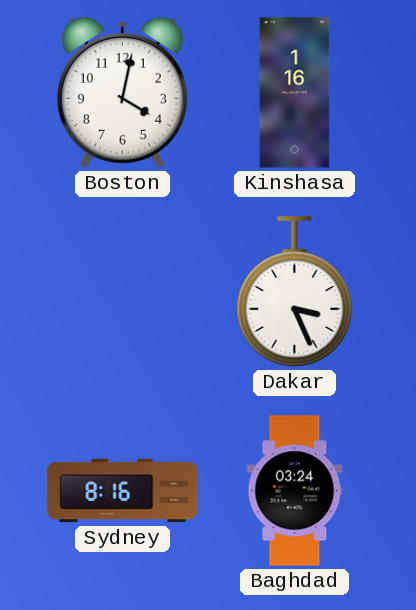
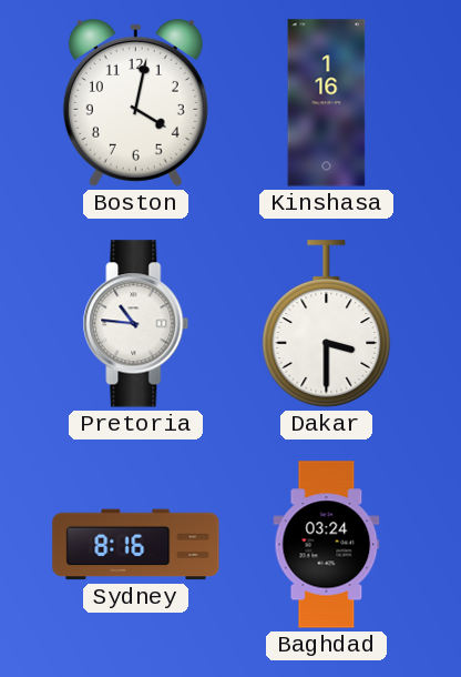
Pretoria: none -> 10:46
Dakar: 3:26 -> 3:30
